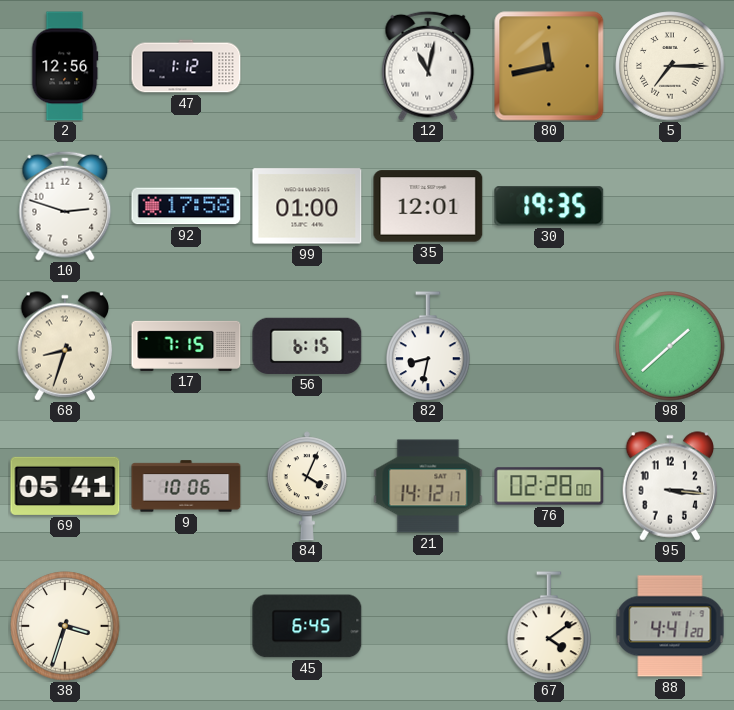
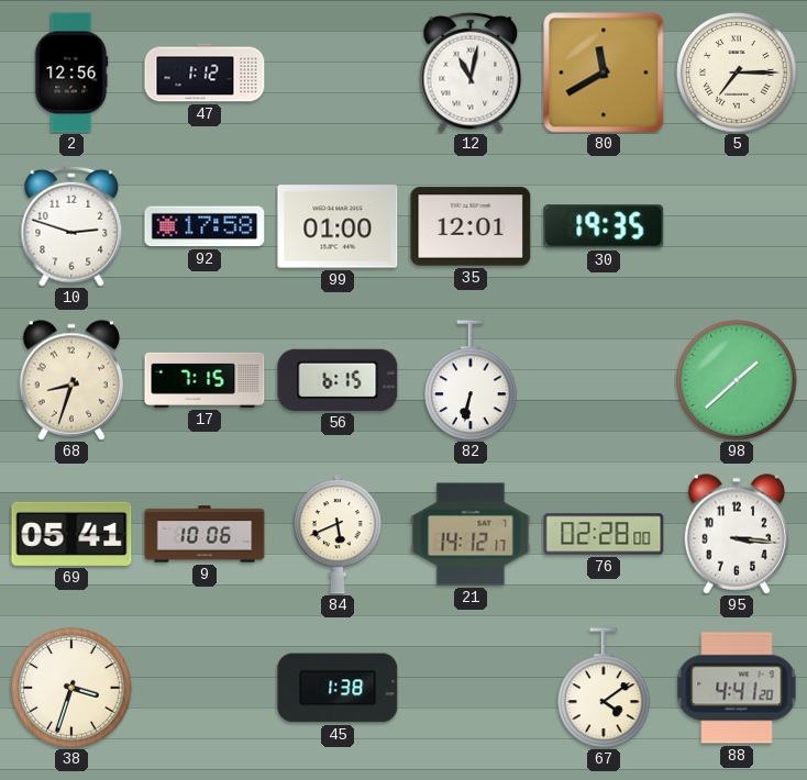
80: 11:43 -> 11:40
82: 8:32 -> 6:32
84: 4:04 -> 5:41
45: 6:45 -> 1:38
